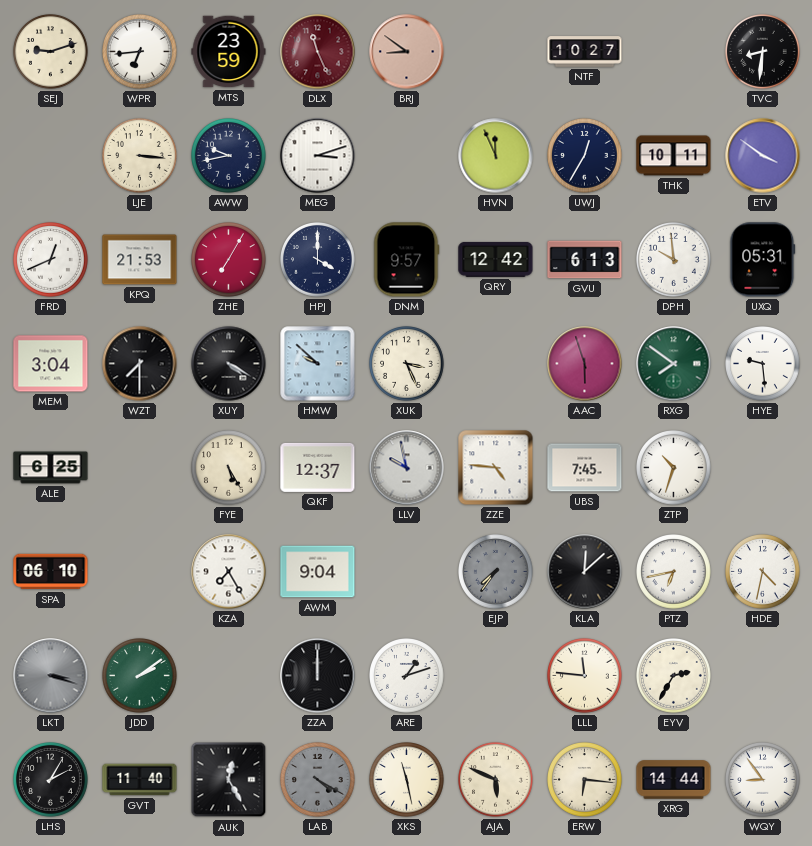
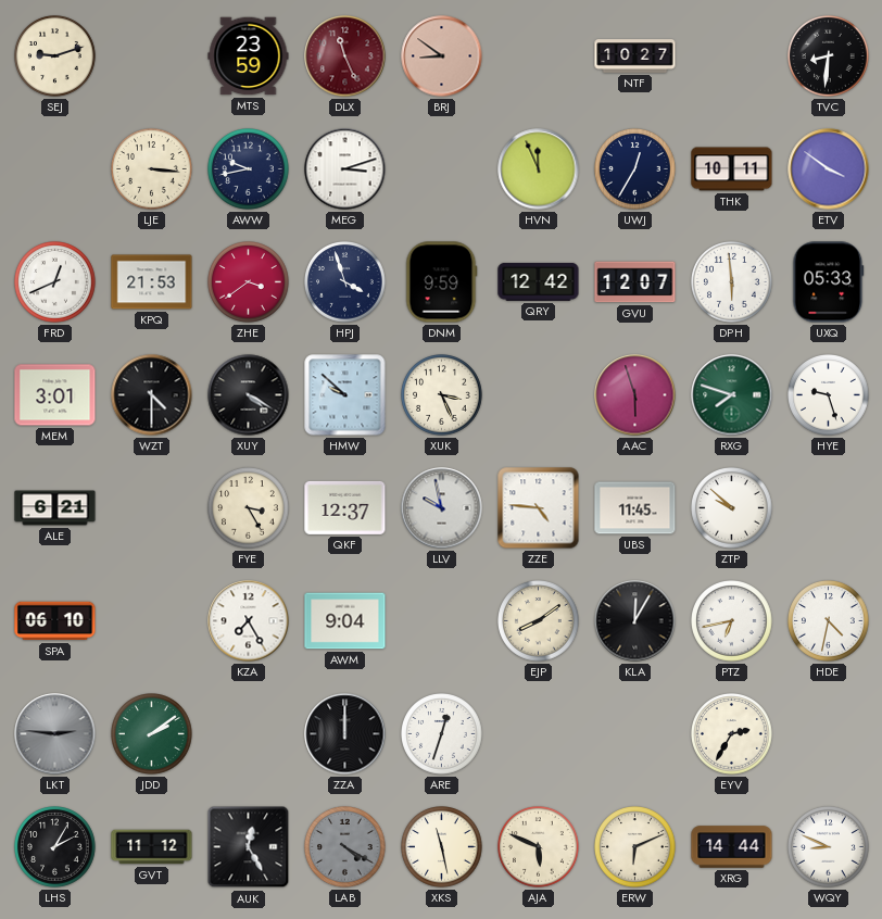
WPR: 6:44 -> none
ZHE: 7:05 -> 3:39
HPJ: 4:00 -> 3:57
DNM: 9:57 -> 9:59
GVU: 6:13 -> 12:07
DPH: 9:59 -> 5:59
UXQ: 05:31 -> 05:33
MEM: 3:04 -> 3:01
WZT: 7:30 -> 4:30
RXG: 7:51 -> 7:48
HYE: 9:29 -> 9:27
ALE: 6:25 -> 6:21
FYE: 5:25 -> 3:25
UBS: 7:45 -> 11:45
ZTP: 10:33 -> 9:52
EJP: 7:36 -> 8:09
EJP dial: grey -> cream
KLA: 12:08 -> 12:05
LKT: 3:18 -> 2:46
ARE: 1:12 -> 12:33
LLL: 11:46 -> none
GVT: 11:40 -> 11:12
ERW: 6:16 -> 6:11
WQY: 8:54 -> 8:49
